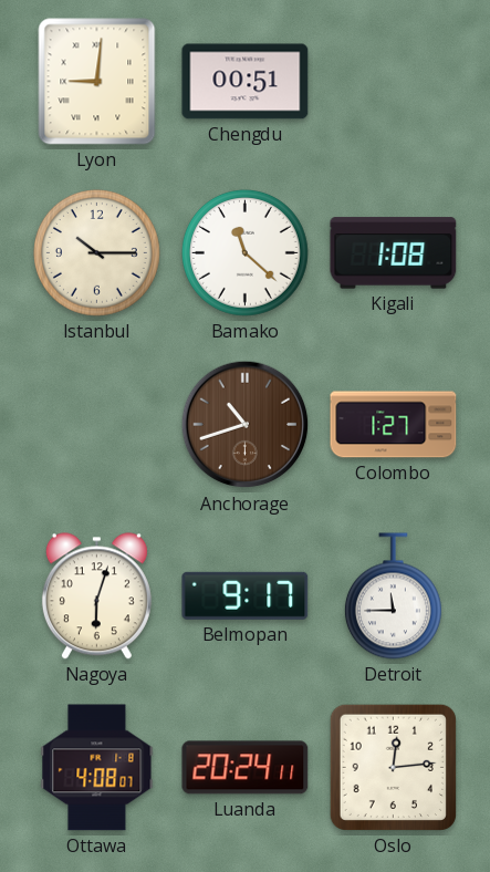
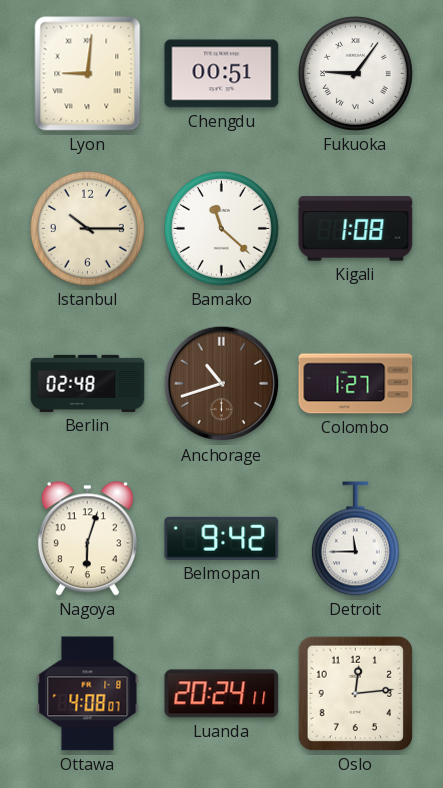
Fukuoka: none -> 9:06
Berlin: none -> 02:48
Belmopan: 9:17 -> 9:42
